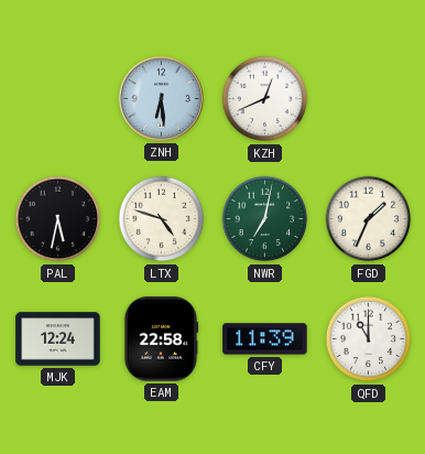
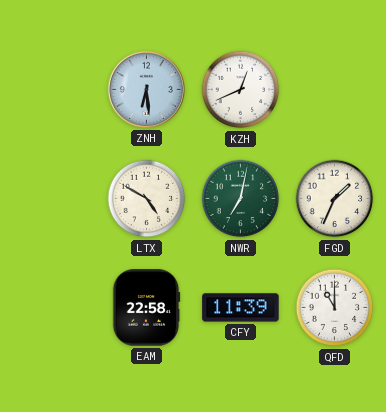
PAL: 5:32 -> none
LTX: 4:48 -> 4:50
MJK: 12:24 -> none
